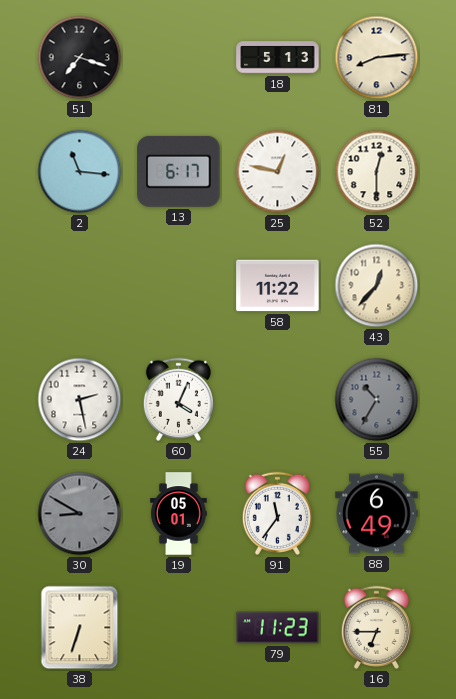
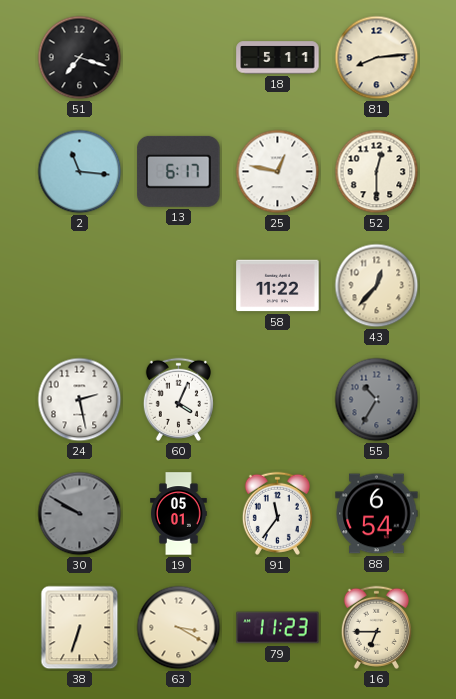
18: 5:13 -> 5:11
30: 8:50 -> 9:50
88: 6:49 -> 6:54
63: none -> 3:20
